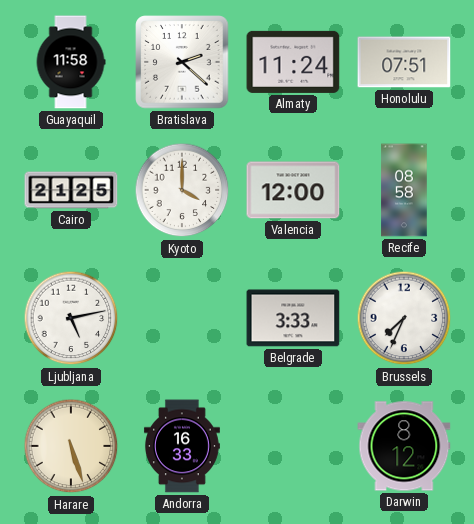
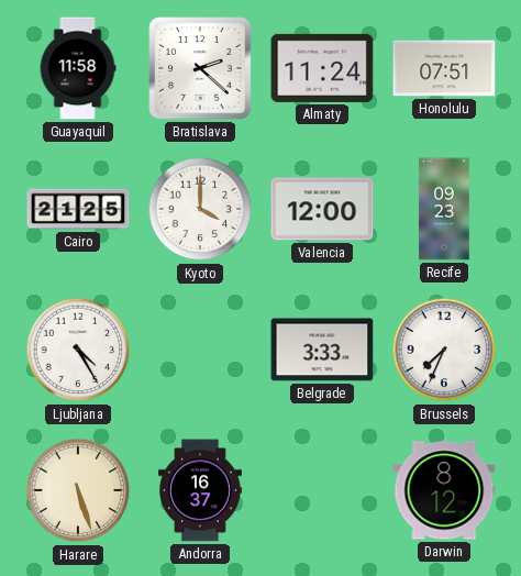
Recife: 08:58 -> 09:23
Ljubljana: 5:13 -> 4:25
Andorra: 16:33 -> 16:37
